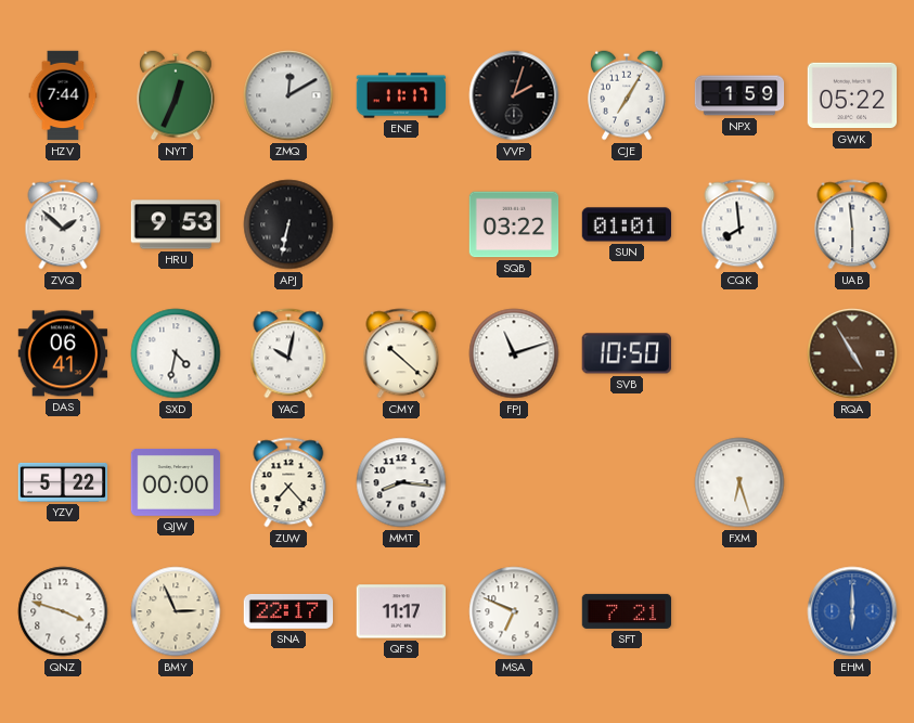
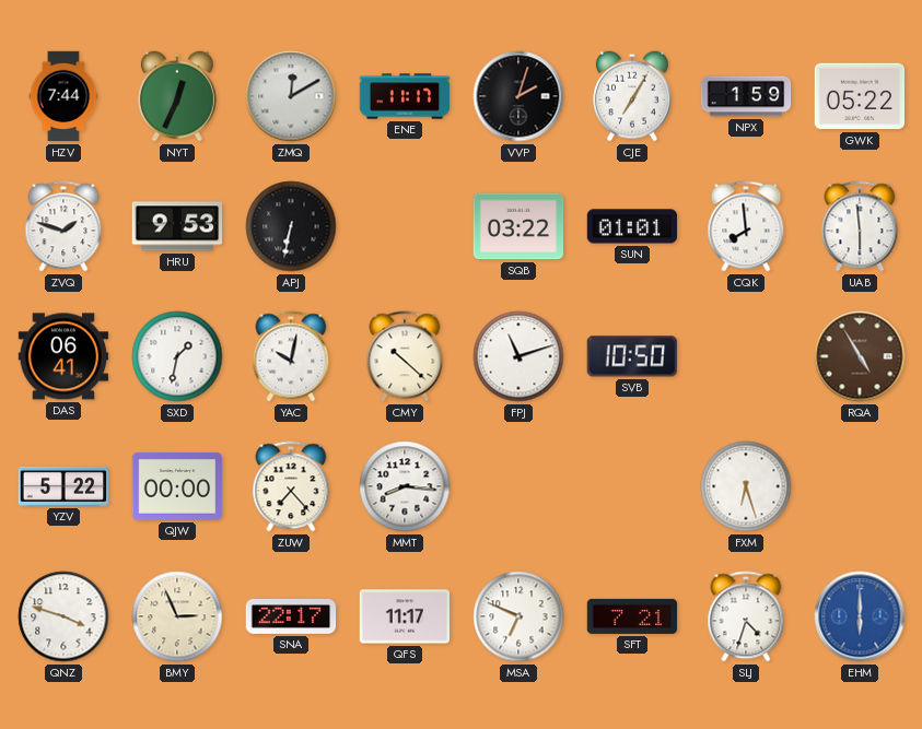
ZVQ: 1:52 -> 1:48
SXD: 4:32 -> 1:32
SLJ: none -> 4:33
